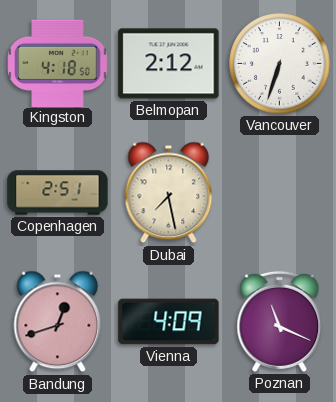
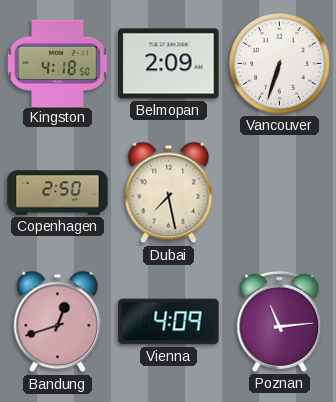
Belmopan: 2:12 -> 2:09
Copenhagen: 2:51 -> 2:50
Poznan: 11:19 -> 11:14
